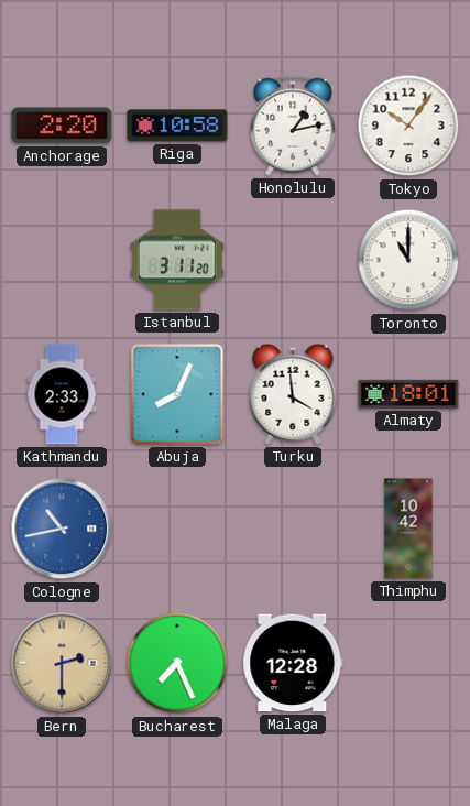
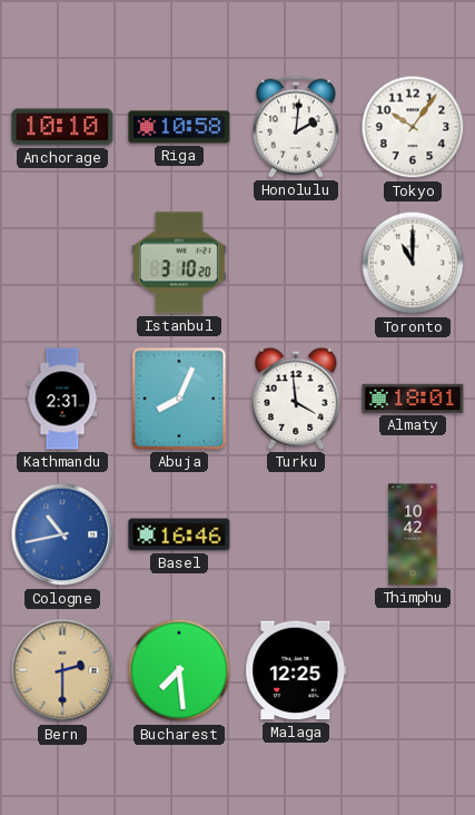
Anchorage: 2:20 -> 10:10
Honolulu: 1:13 -> 2:01
Istanbul: 3:11 -> 3:10
Kathmandu: 2:33 -> 2:31
Basel: none -> 16:46
Bucharest: 7:26 -> 7:29
Malaga: 12:28 -> 12:25
